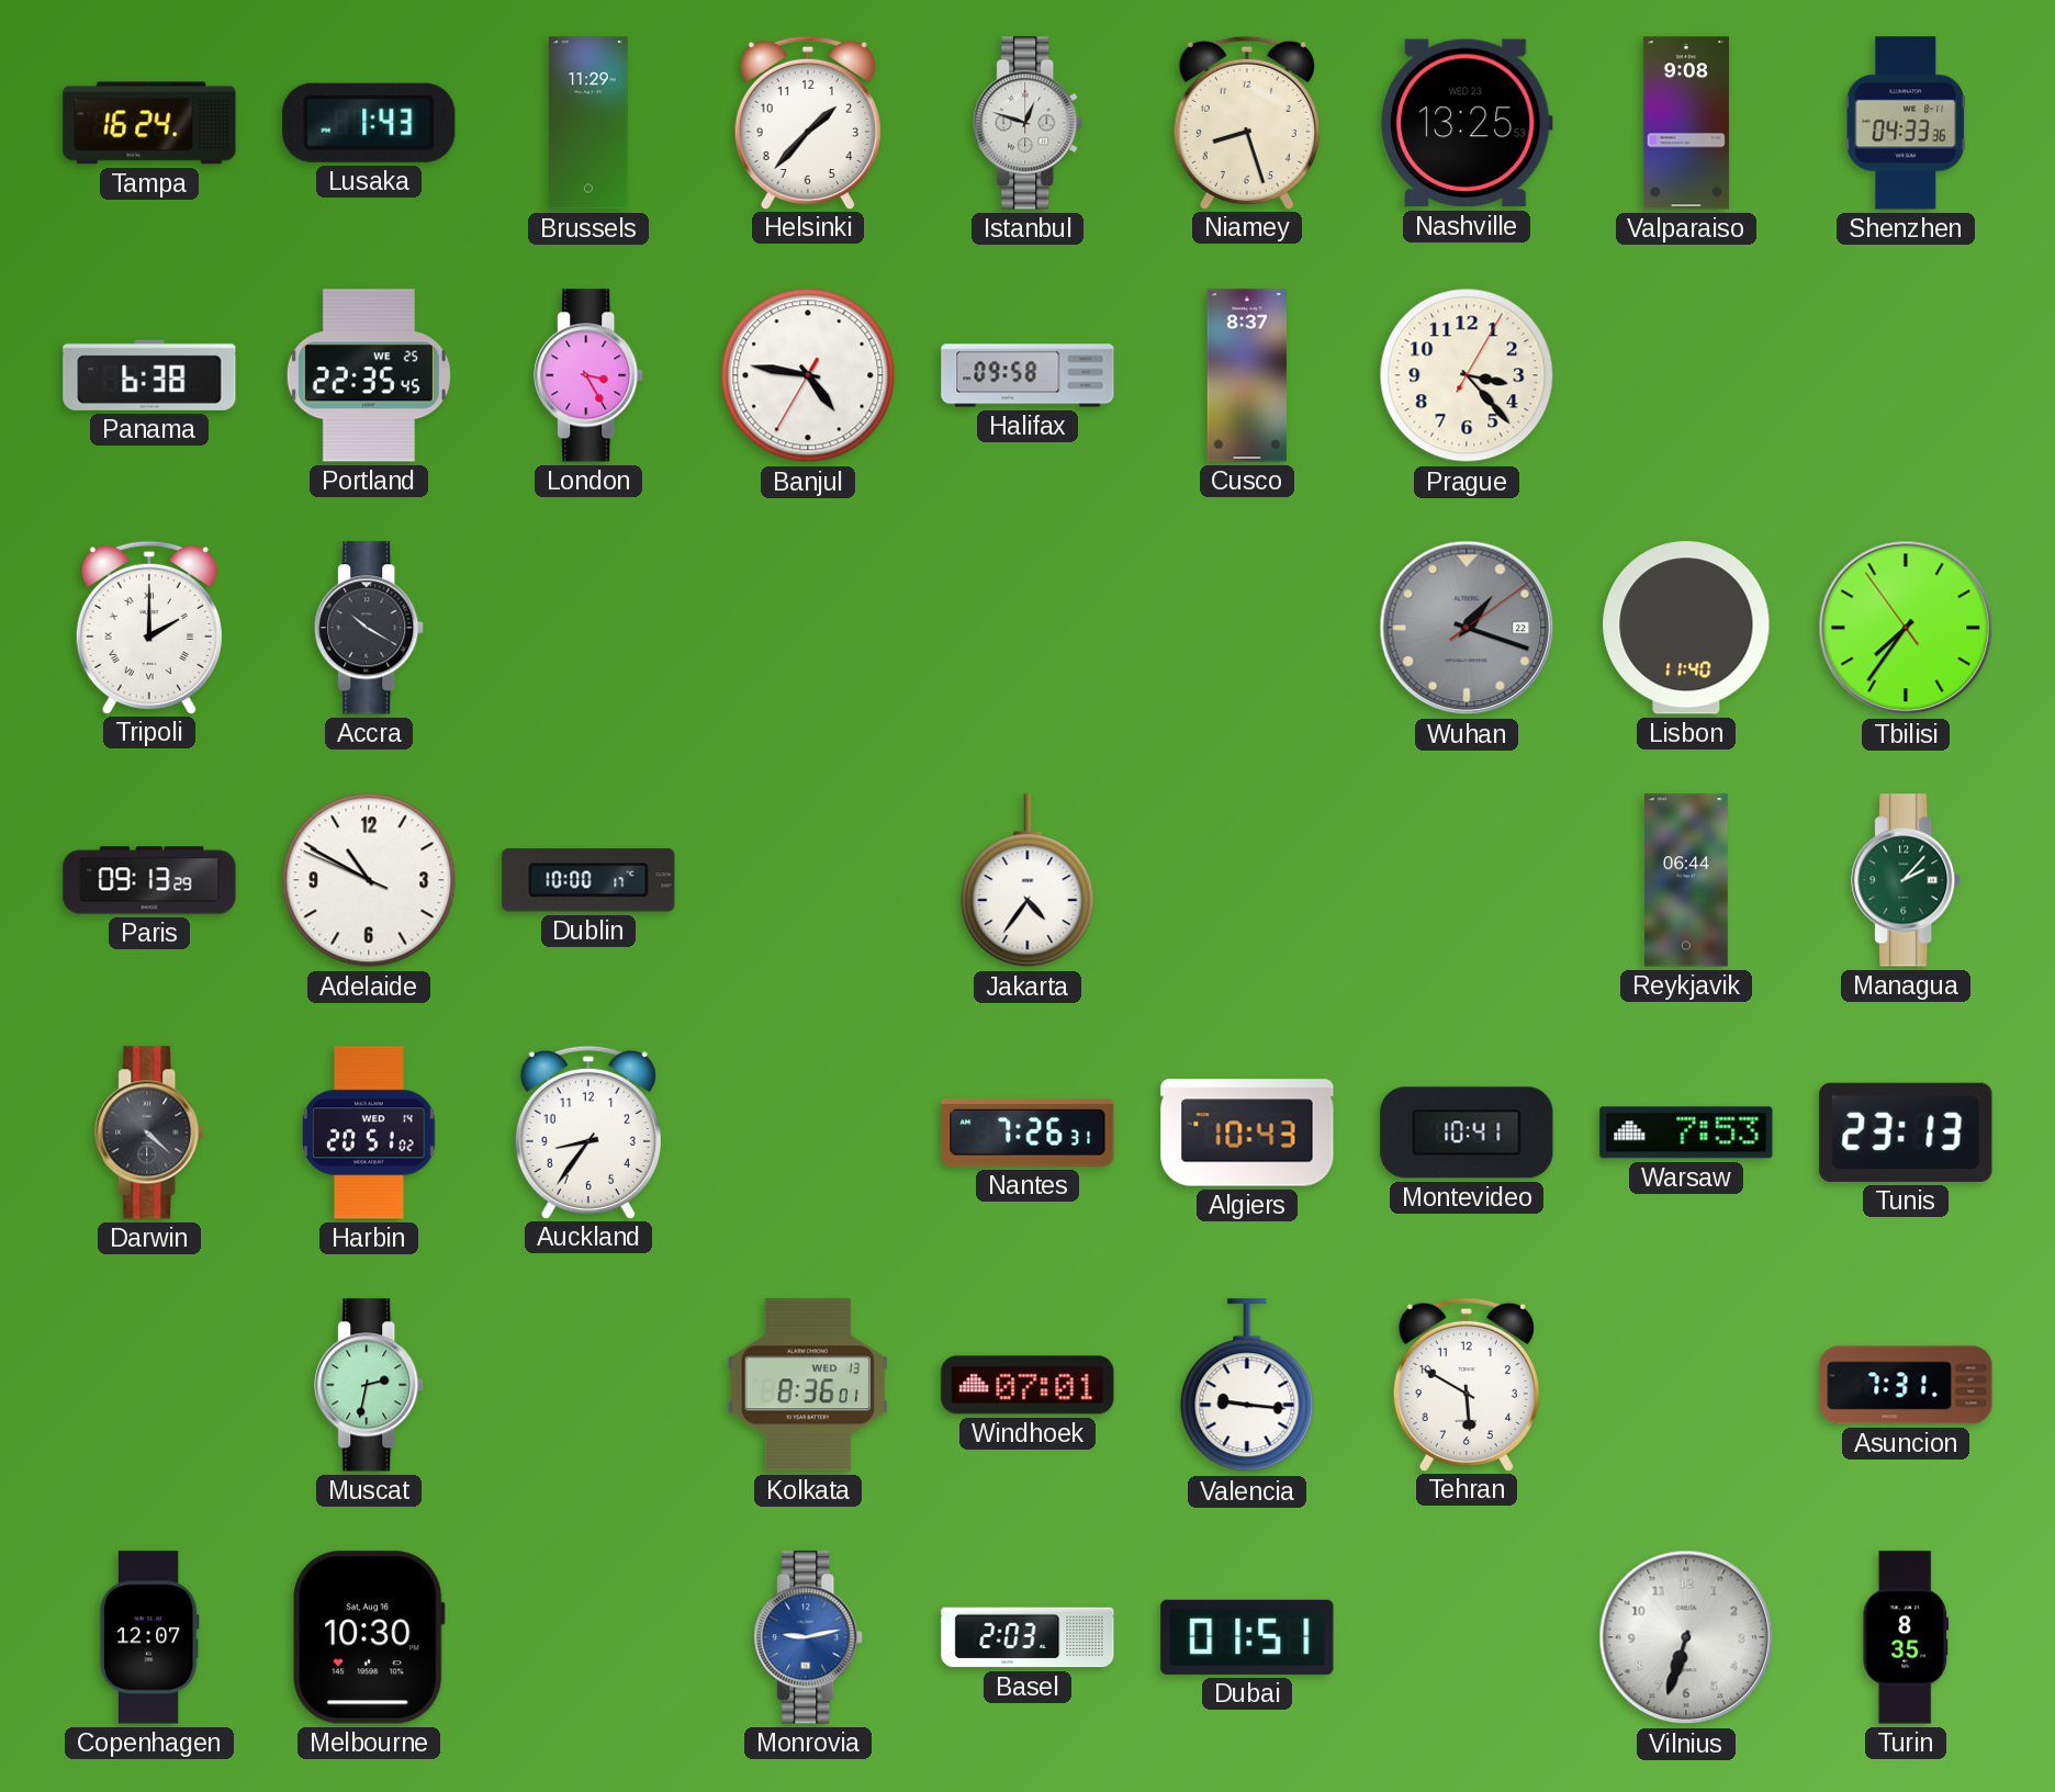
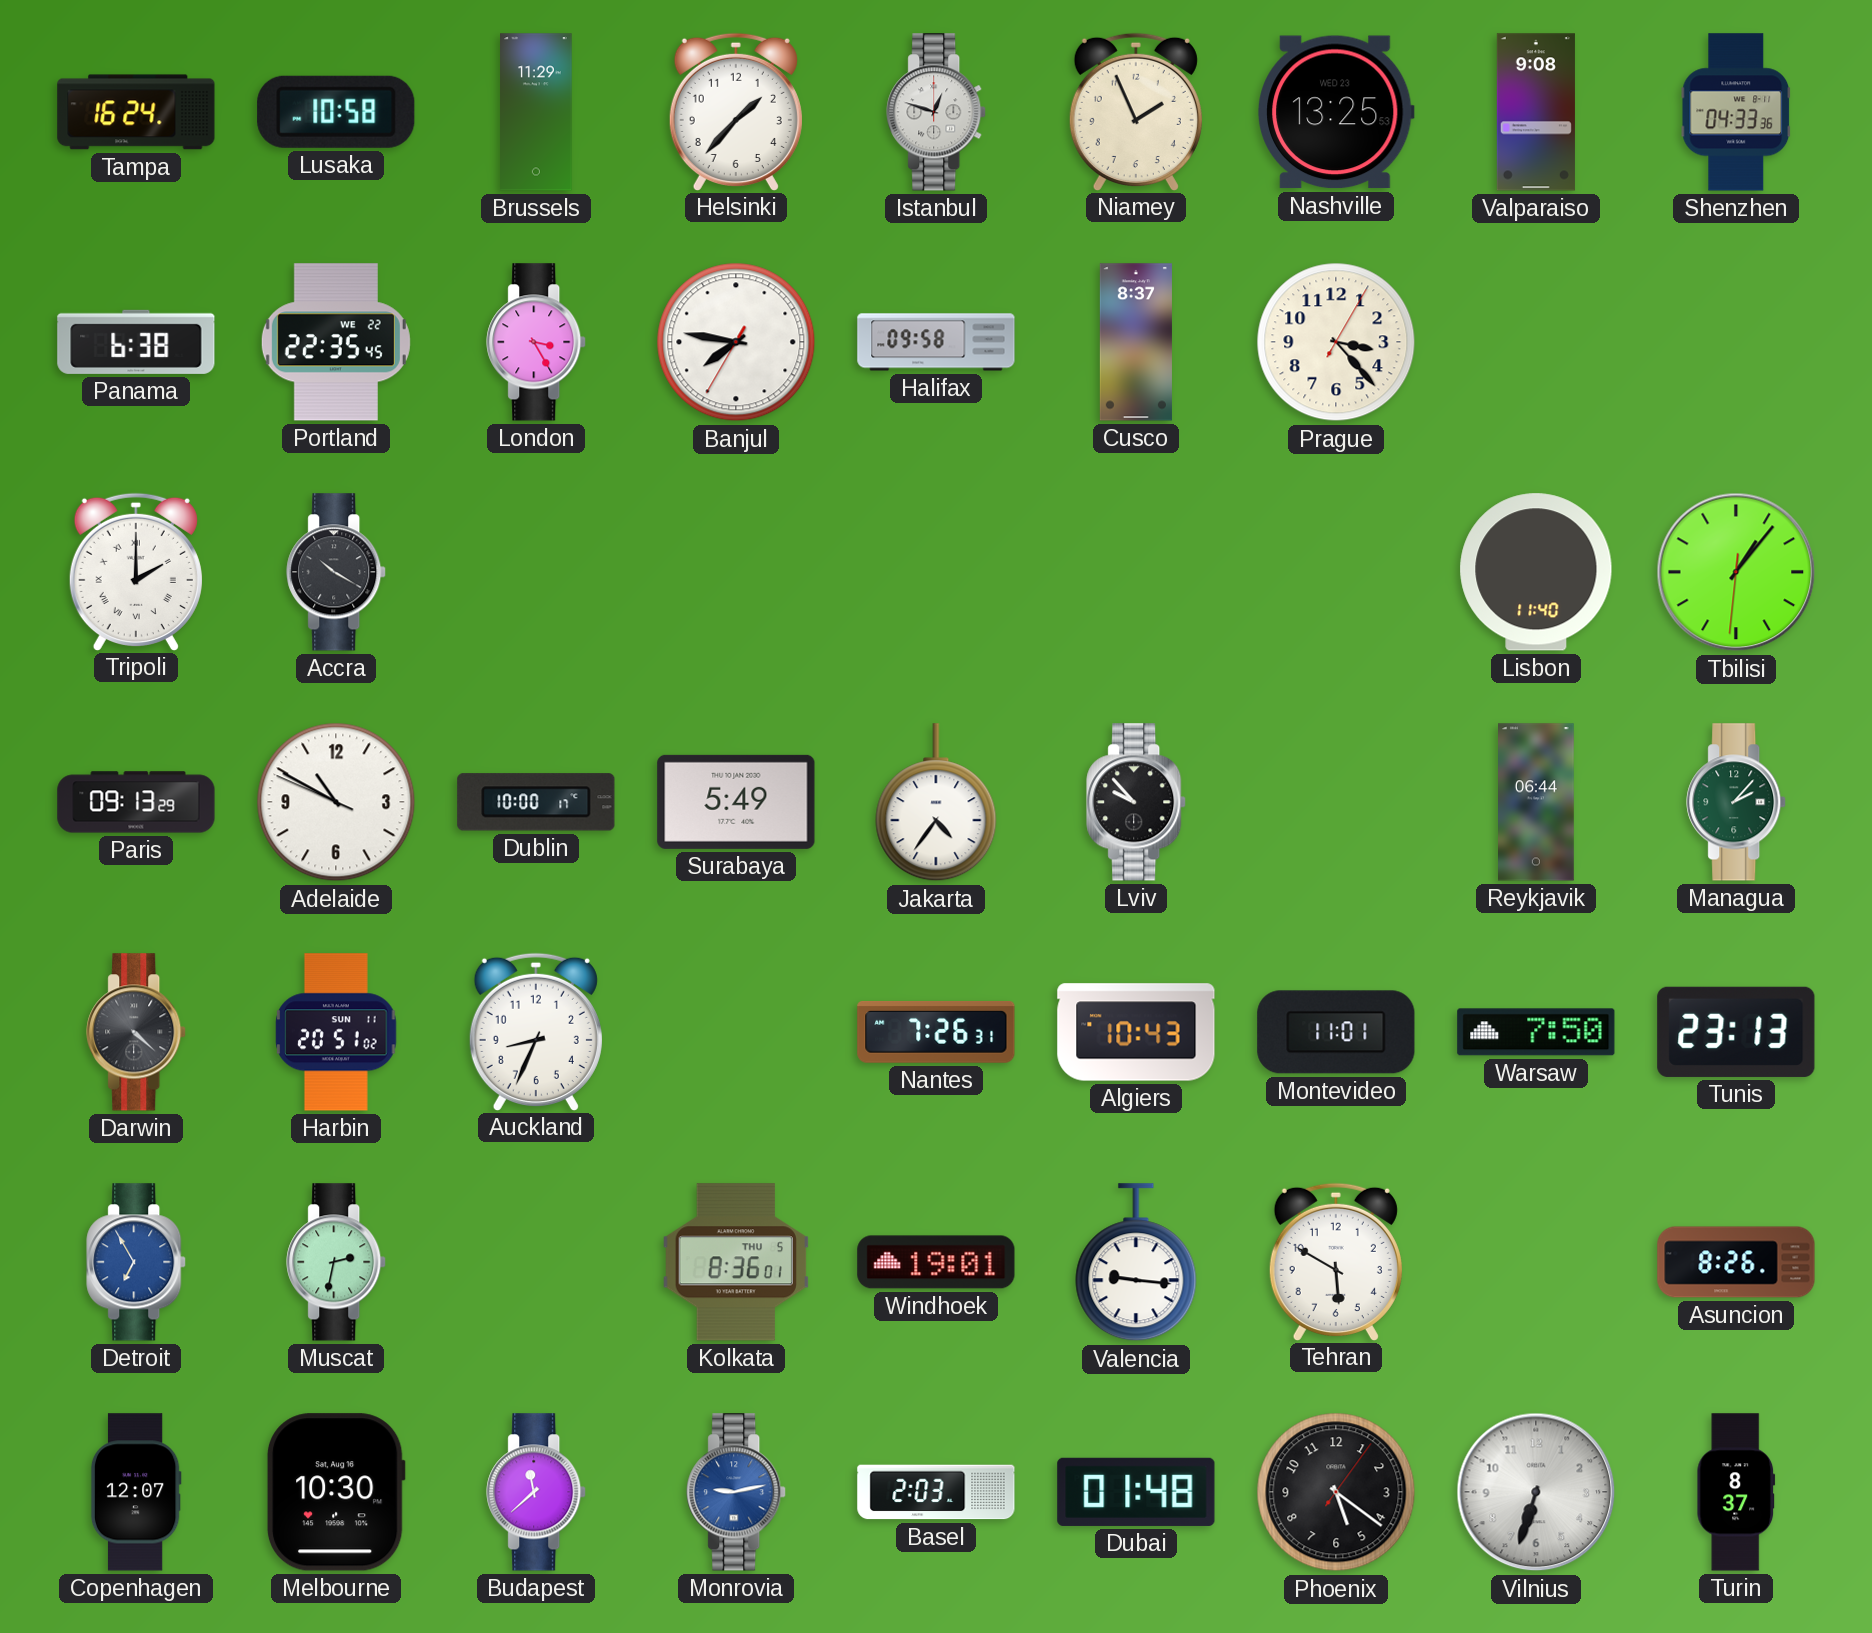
Lusaka: 1:43 -> 10:58
Niamey: 8:27 -> 1:56
Portland date: WE 25 -> WE 22
Banjul: 4:46 -> 7:46
Wuhan: 1:18 -> none
Tbilisi: 7:35 -> 1:06
Surabaya: none -> 5:49
Lviv: none -> 9:53
Harbin date: WED 14 -> SUN 11
Auckland: 8:36 -> 8:34
Montevideo: 10:41 -> 11:01
Warsaw: 7:53 -> 7:50
Detroit: none -> 6:55
Kolkata date: WED 13 -> THU 5
Windhoek: 07:01 -> 19:01
Asuncion: 7:31 -> 8:26
Budapest: none -> 11:38
Dubai: 01:51 -> 01:48
Phoenix: none -> 5:21
Turin: 8:35 -> 8:37
